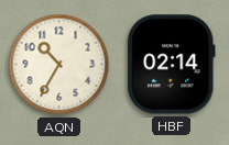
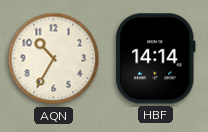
HBF: 02:14 -> 14:14
